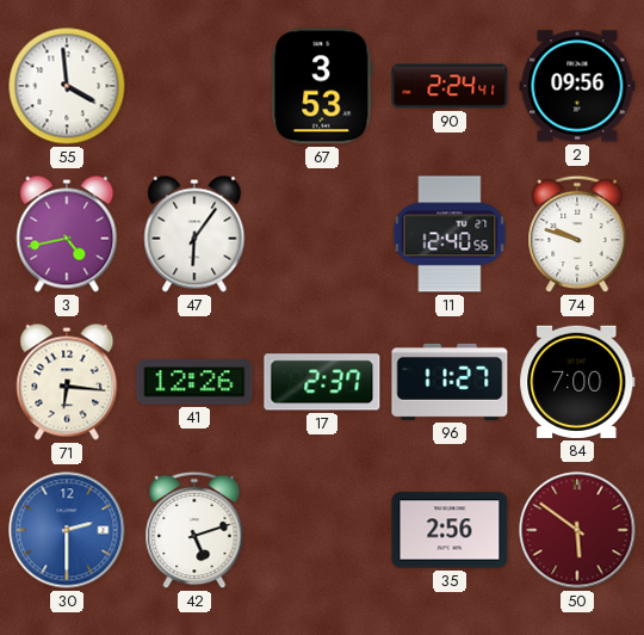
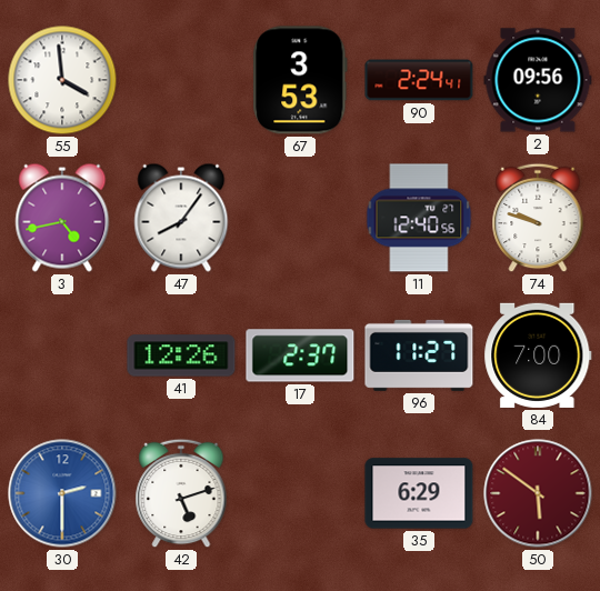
47: 6:06 -> 8:06
71: 6:16 -> none
35: 2:56 -> 6:29
